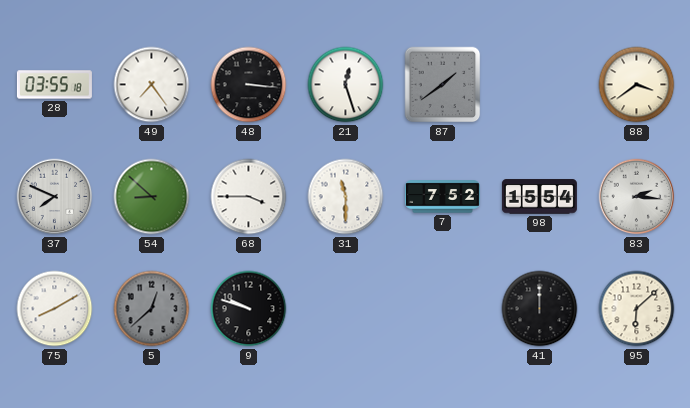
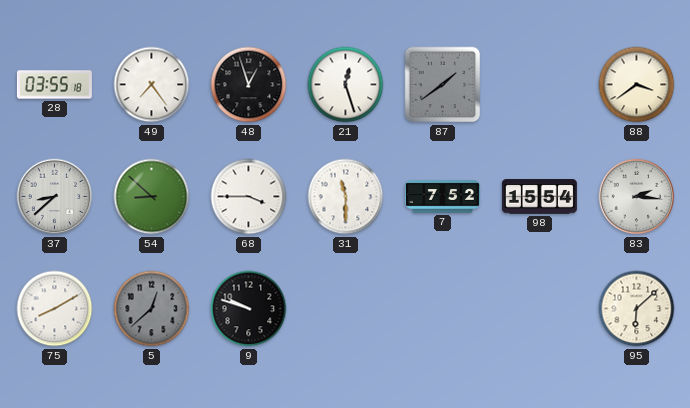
48: 3:16 -> 12:57
37: 7:49 -> 8:38
41: 12:00 -> none
